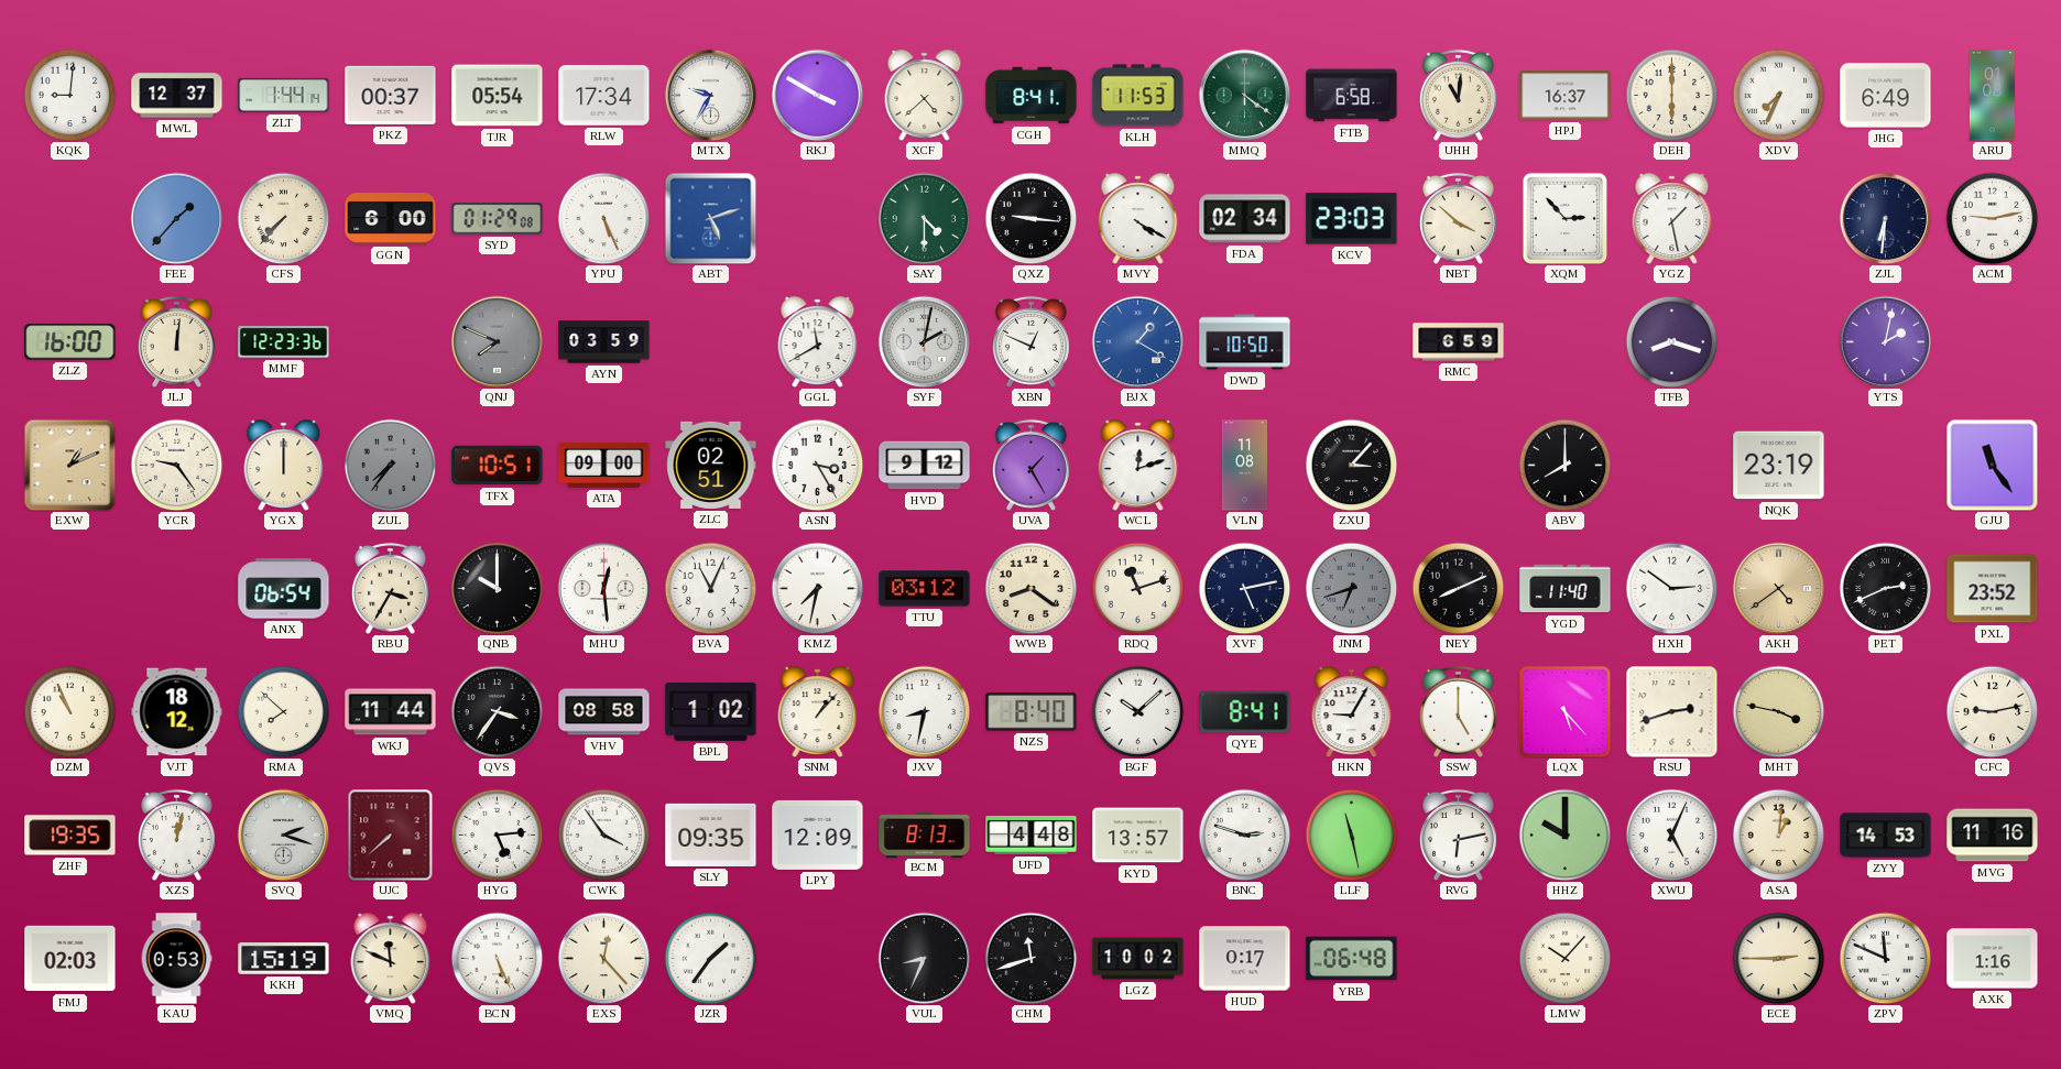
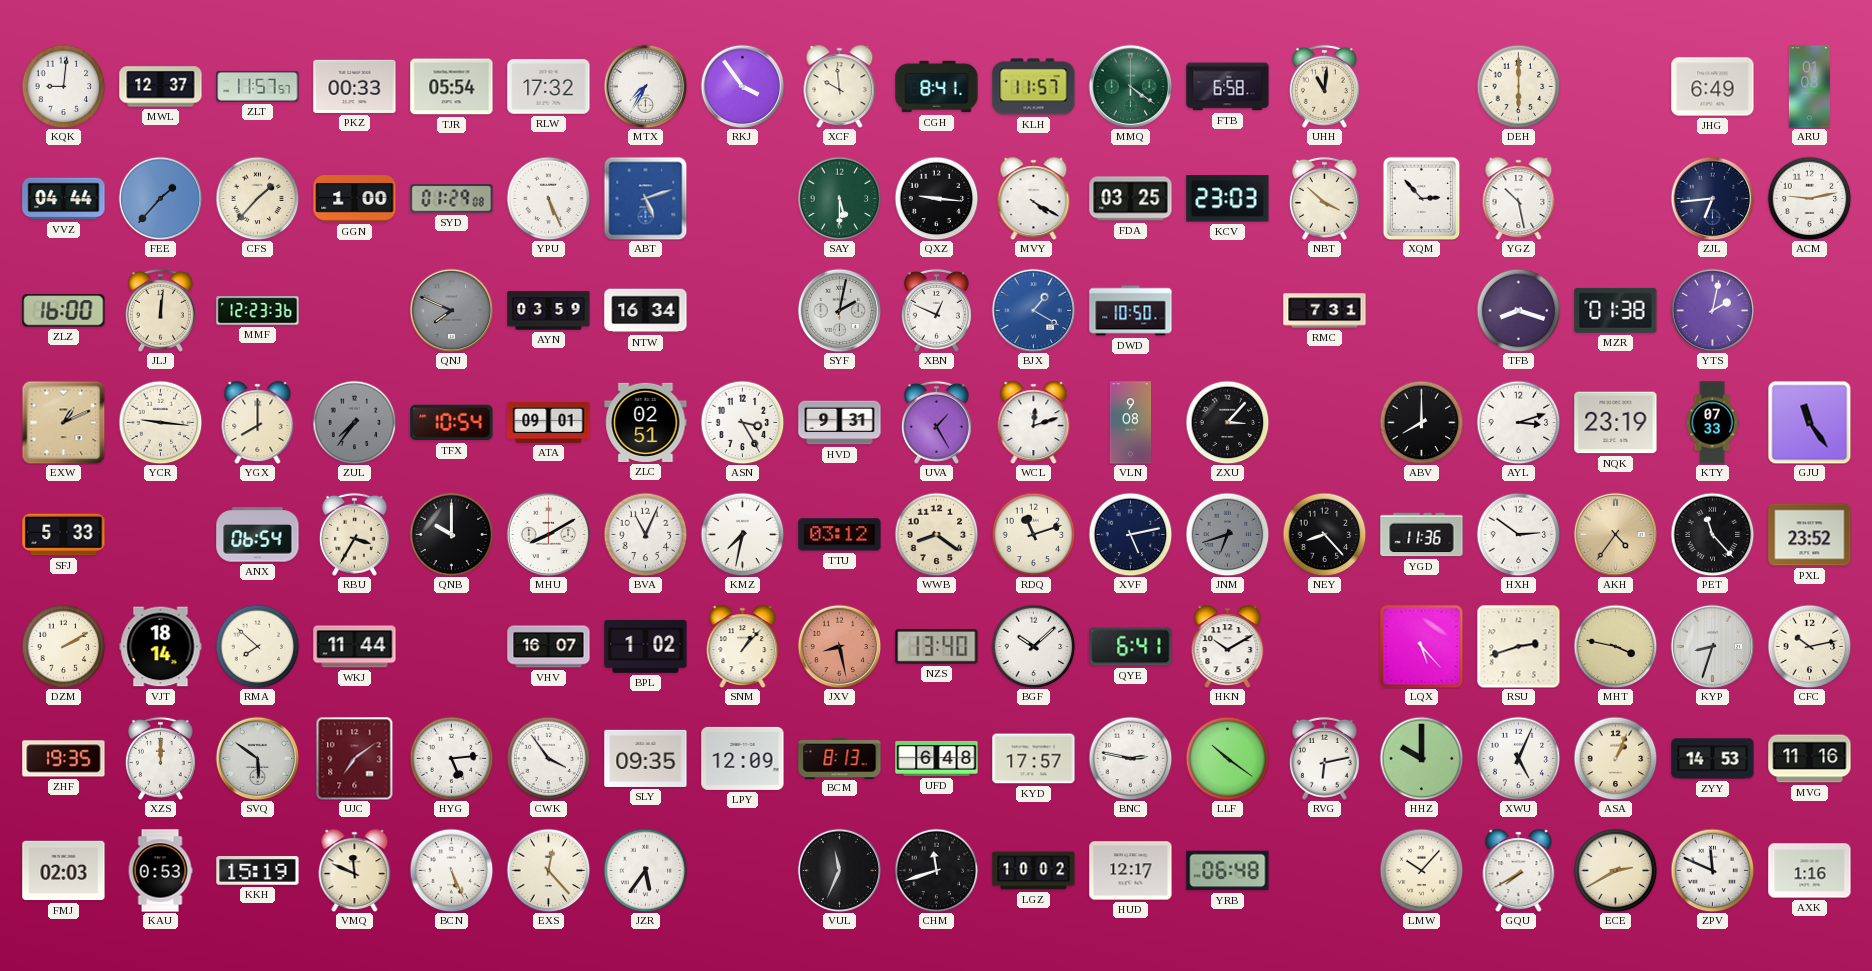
ZLT: 1:44 -> 11:57
PKZ: 00:37 -> 00:33
RLW: 17:34 -> 17:32
MTX: 9:35 -> 7:35
RKJ: 3:50 -> 3:54
XCF: 4:38 -> 9:59
KLH: 11:53 -> 11:57
HPJ: 16:37 -> none
XDV: 7:34 -> none
VVZ: none -> 04:44
CFS: 7:37 -> 1:37
GGN: 6:00 -> 1:00
SAY: 4:30 -> 5:30
FDA: 02:34 -> 03:25
YGZ: 1:28 -> 10:28
ZJL: 6:31 -> 6:44
NTW: none -> 16:34
GGL: 11:40 -> none
RMC: 6:59 -> 7:31
MZR: none -> 01:38
YCR: 9:24 -> 9:16
YGX: 12:00 -> 8:00
TFX: 10:51 -> 10:54
ATA: 09:00 -> 09:01
HVD: 9:12 -> 9:31
VLN: 11:08 -> 9:08
AYL: none -> 3:12
KTY: none -> 07:33
SFJ: none -> 5:33
MHU: 12:29 -> 8:10
NEY: 8:11 -> 8:23
YGD: 11:40 -> 11:36
AKH: 4:39 -> 4:36
PET: 2:41 -> 11:23
DZM: 10:56 -> 2:10
VJT: 18:12 -> 18:14
QVS: 3:36 -> none
VHV: 08:58 -> 16:07
JXV: 8:32 -> 8:28
JXV dial: white -> salmon
NZS: 8:40 -> 13:40
QYE: 8:41 -> 6:41
HKN: 9:05 -> 10:10
SSW: 5:00 -> none
KYP: none -> 8:33
CFC: 9:13 -> 10:13
XZS: 12:02 -> 12:00
SVQ: 2:18 -> 5:51
UJC: 7:38 -> 7:09
UFD: 4:48 -> 6:48
KYD: 13:57 -> 17:57
BNC: 2:48 -> 2:47
LLF: 11:28 -> 10:21
ASA: 1:01 -> 1:04
JZR: 1:36 -> 5:36
VUL: 8:34 -> 11:34
HUD: 0:17 -> 12:17
GQU: none -> 7:40
ECE: 2:45 -> 2:40
